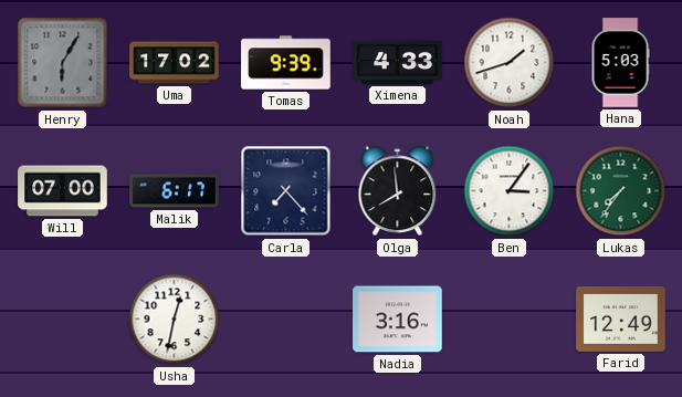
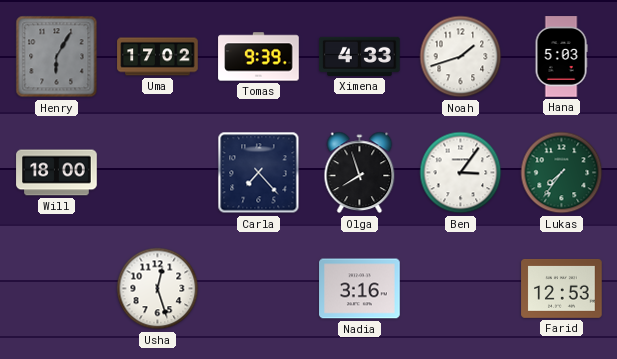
Will: 07:00 -> 18:00
Malik: 6:17 -> none
Olga: 7:59 -> 7:57
Usha: 12:32 -> 12:27
Farid: 12:49 -> 12:53
